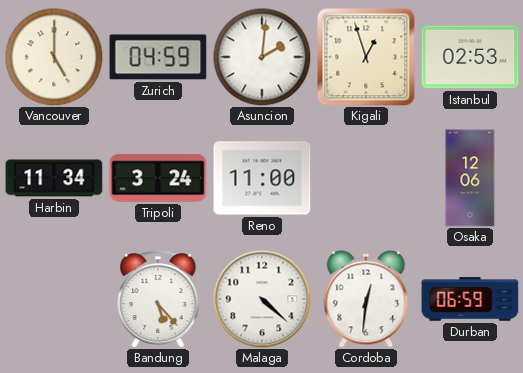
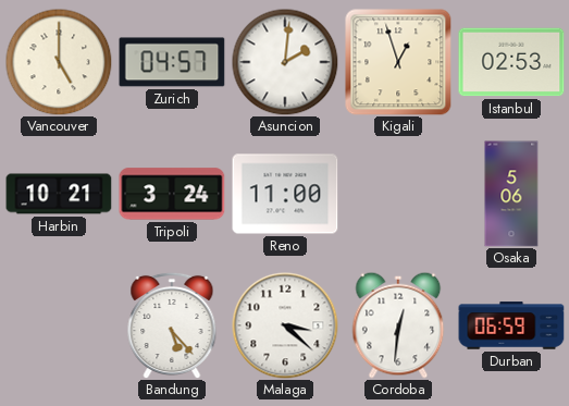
Zurich: 04:59 -> 04:57
Harbin: 11:34 -> 10:21
Osaka: 12:06 -> 5:06
Malaga: 4:22 -> 3:22
